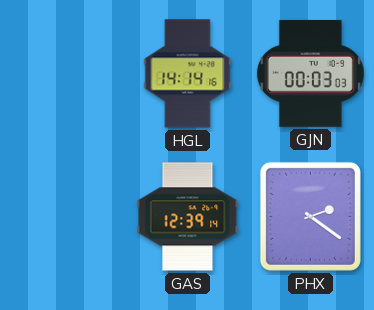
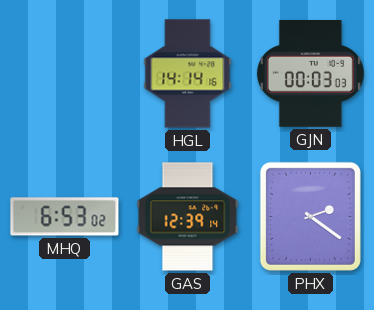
MHQ: none -> 6:53
